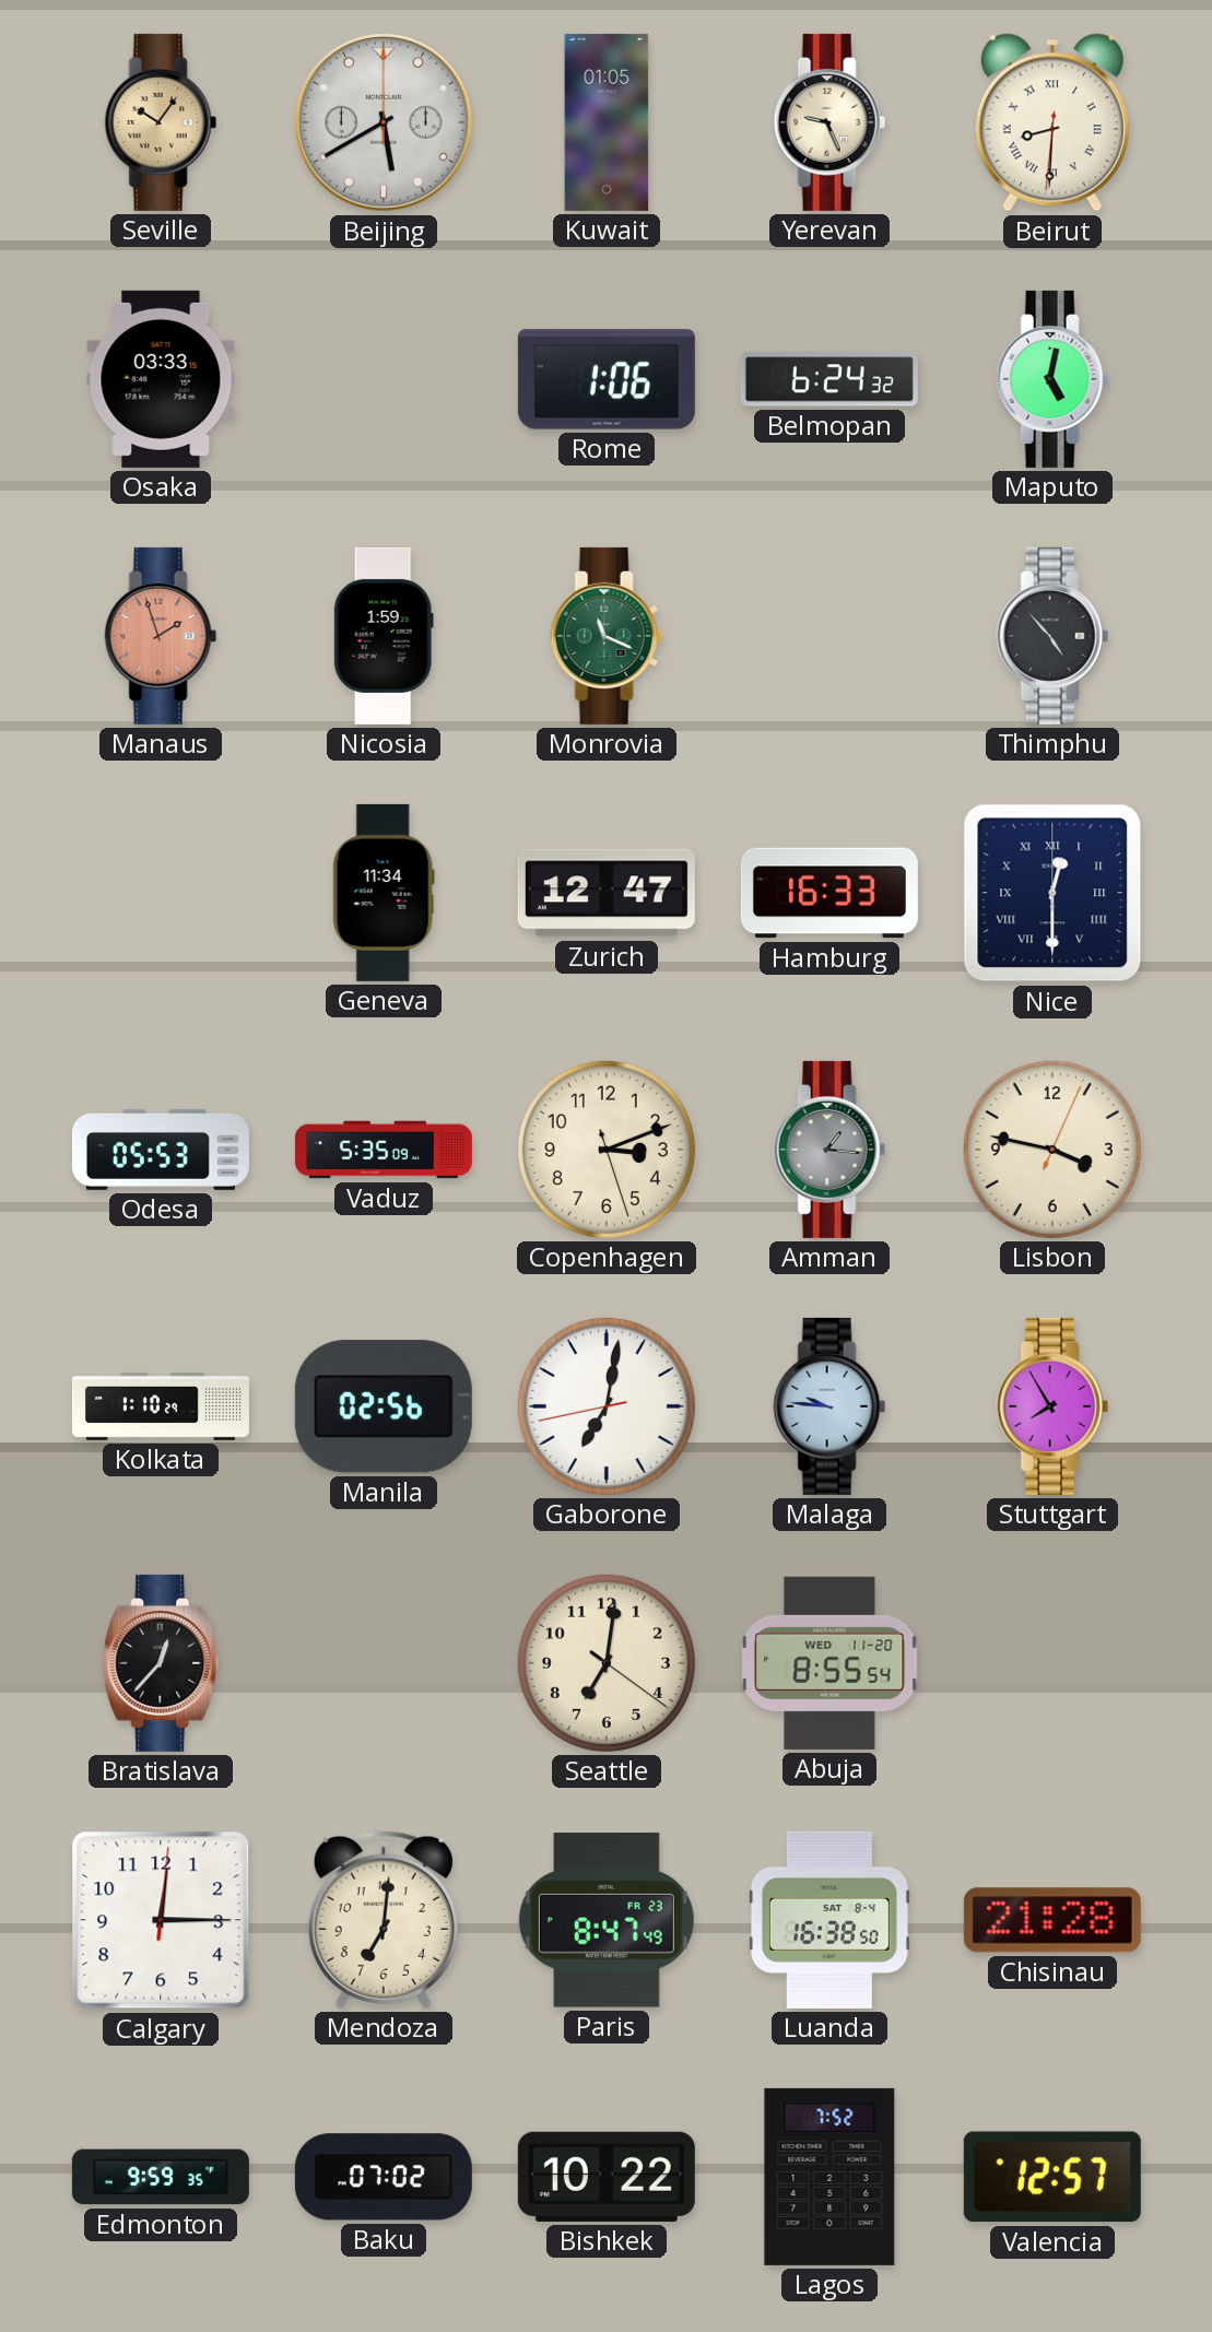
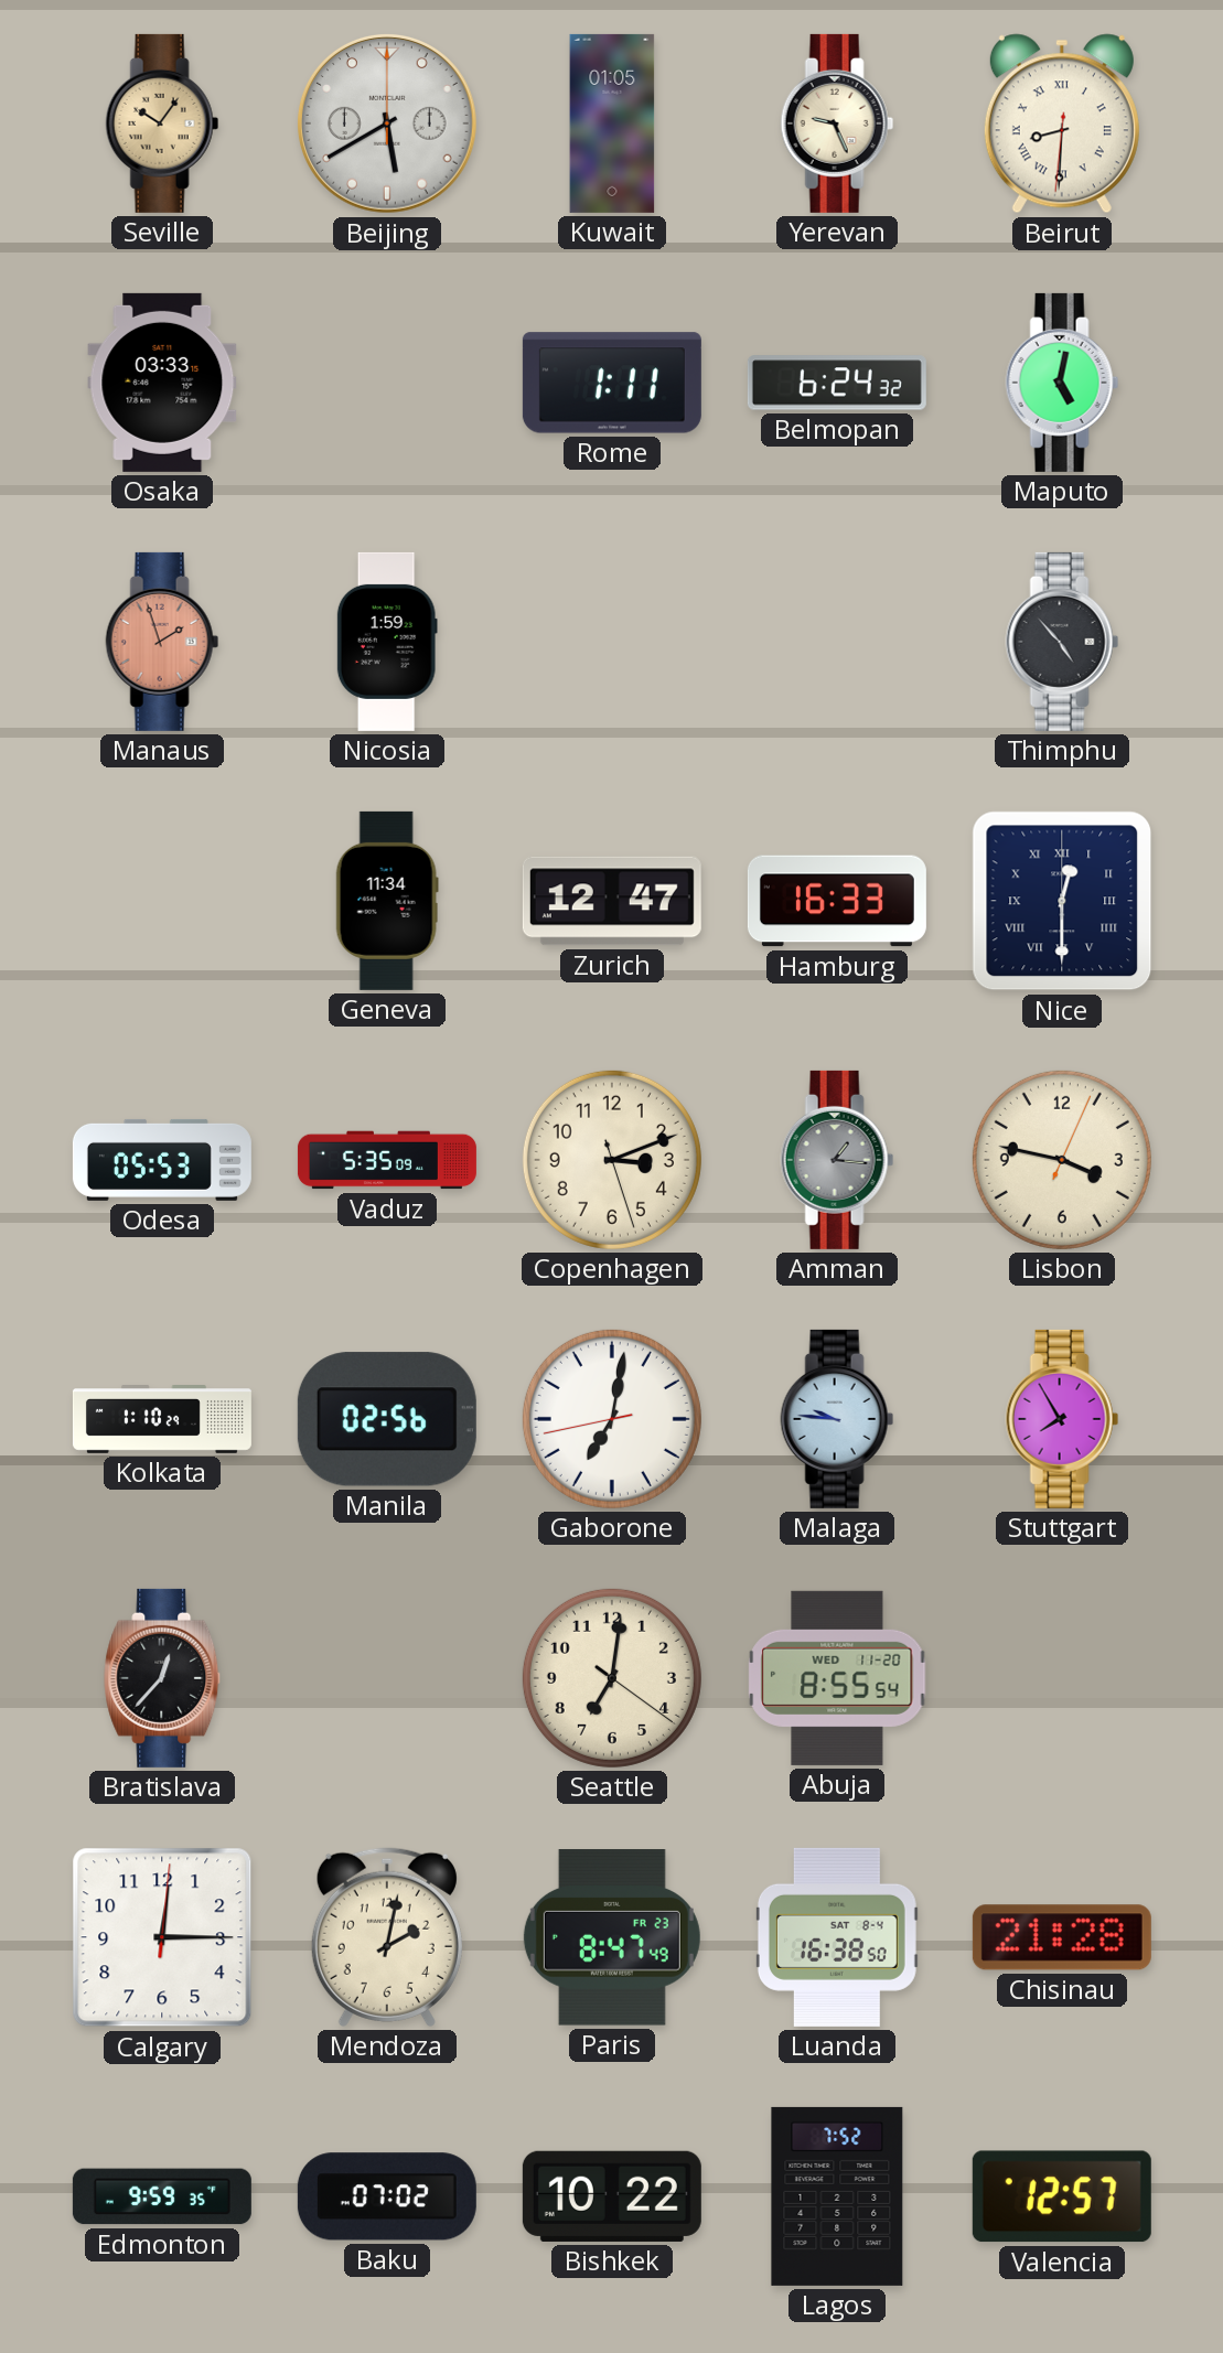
Rome: 1:06 -> 1:11
Monrovia: 11:19 -> none
Mendoza: 7:01 -> 2:02
